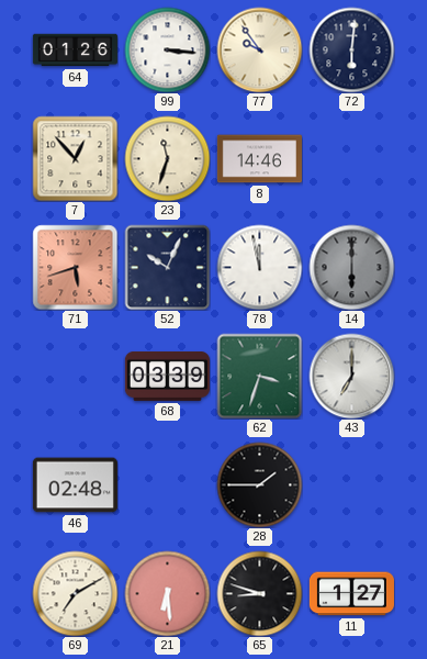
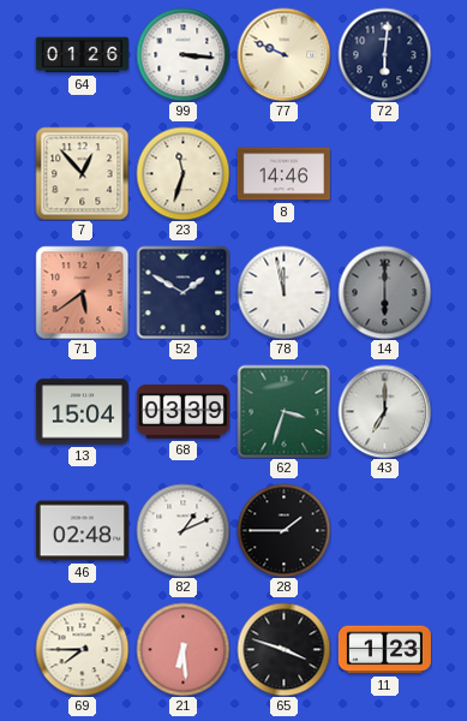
77: 9:54 -> 9:49
71: 5:42 -> 5:39
52: 10:04 -> 1:50
13: none -> 15:04
82: none -> 1:11
69: 7:10 -> 7:45
65: 8:48 -> 3:48
11: 1:27 -> 1:23
